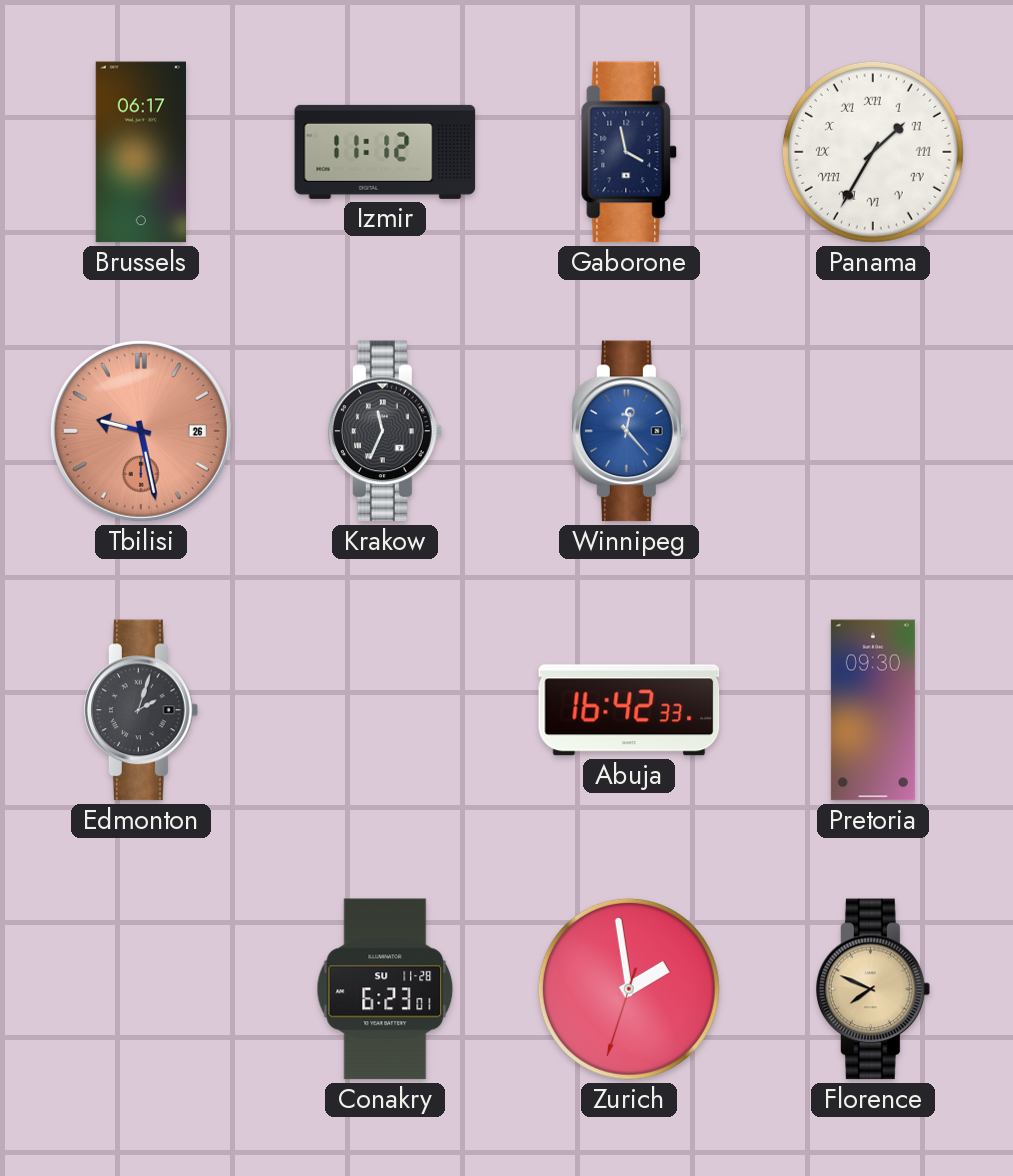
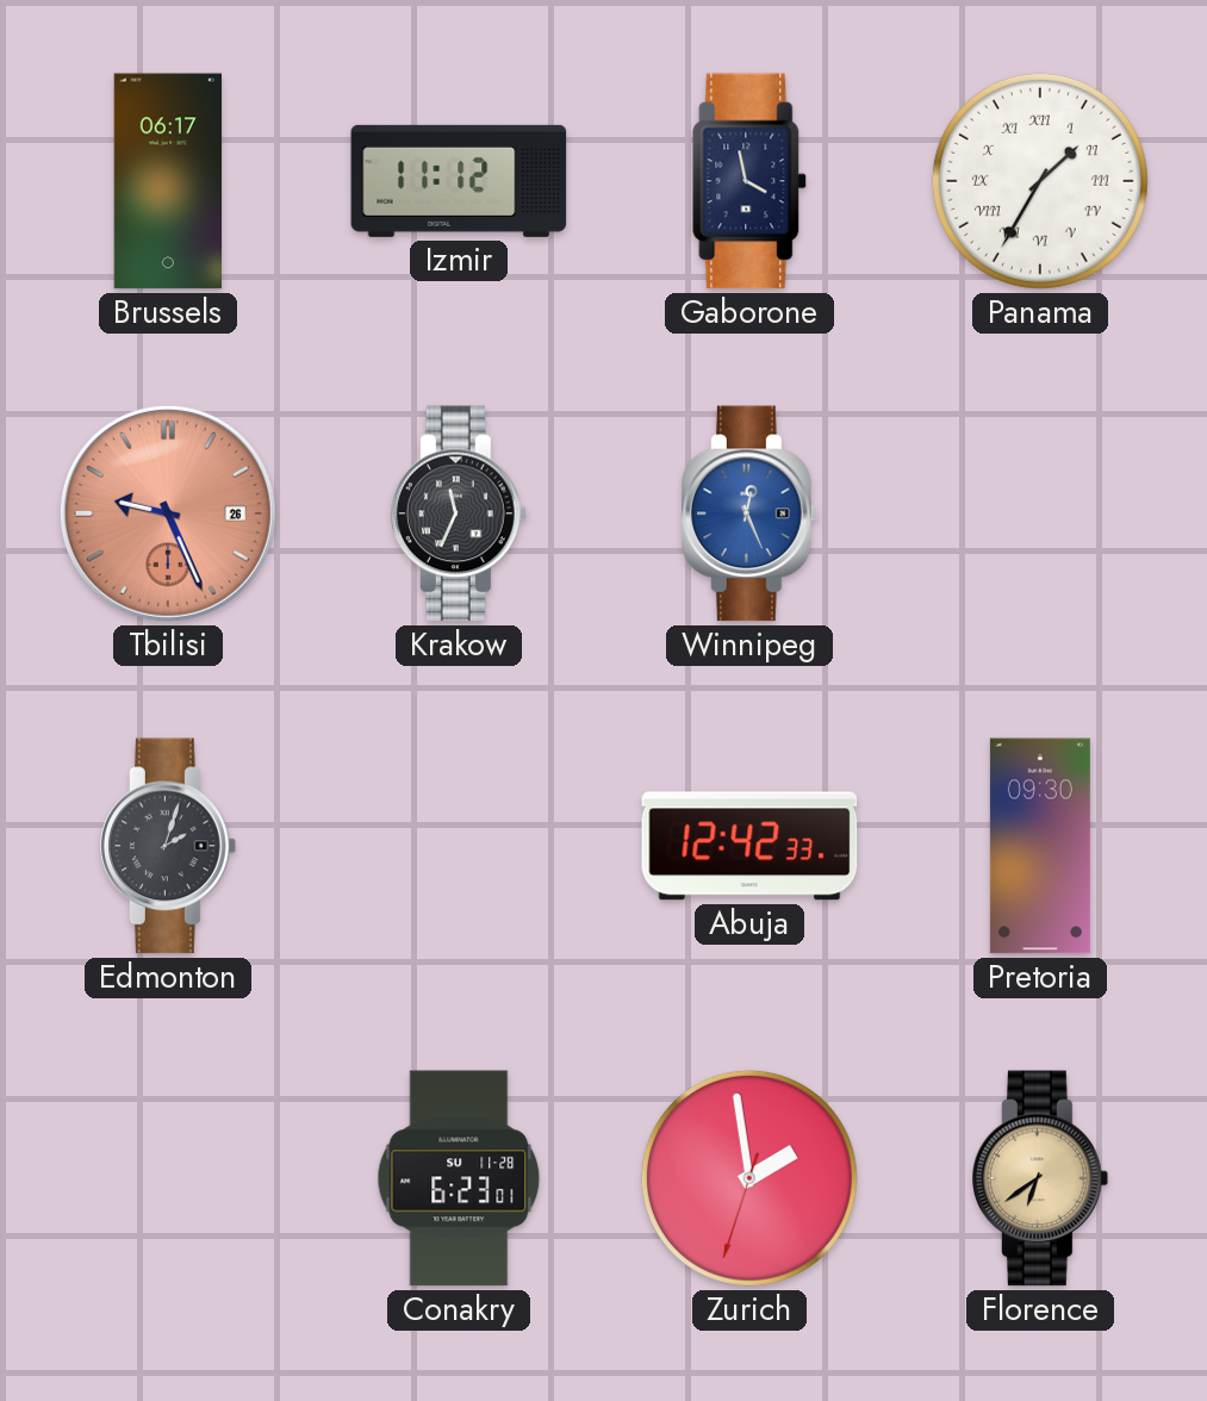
Tbilisi: 9:28 -> 9:26
Winnipeg: 12:23 -> 12:26
Abuja: 16:42 -> 12:42
Florence: 7:49 -> 6:39
